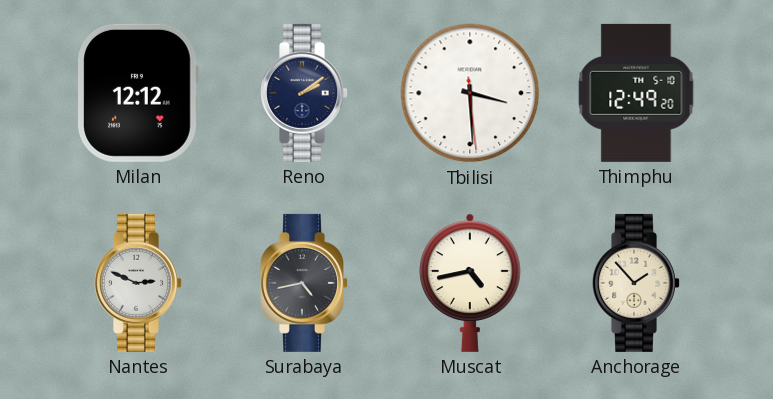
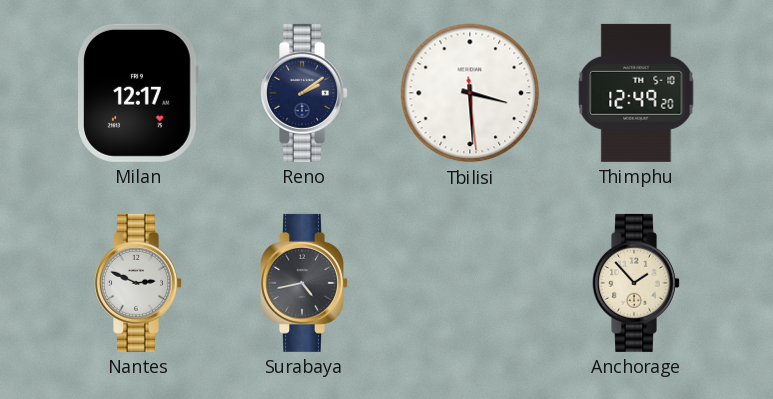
Milan: 12:12 -> 12:17
Muscat: 4:43 -> none
